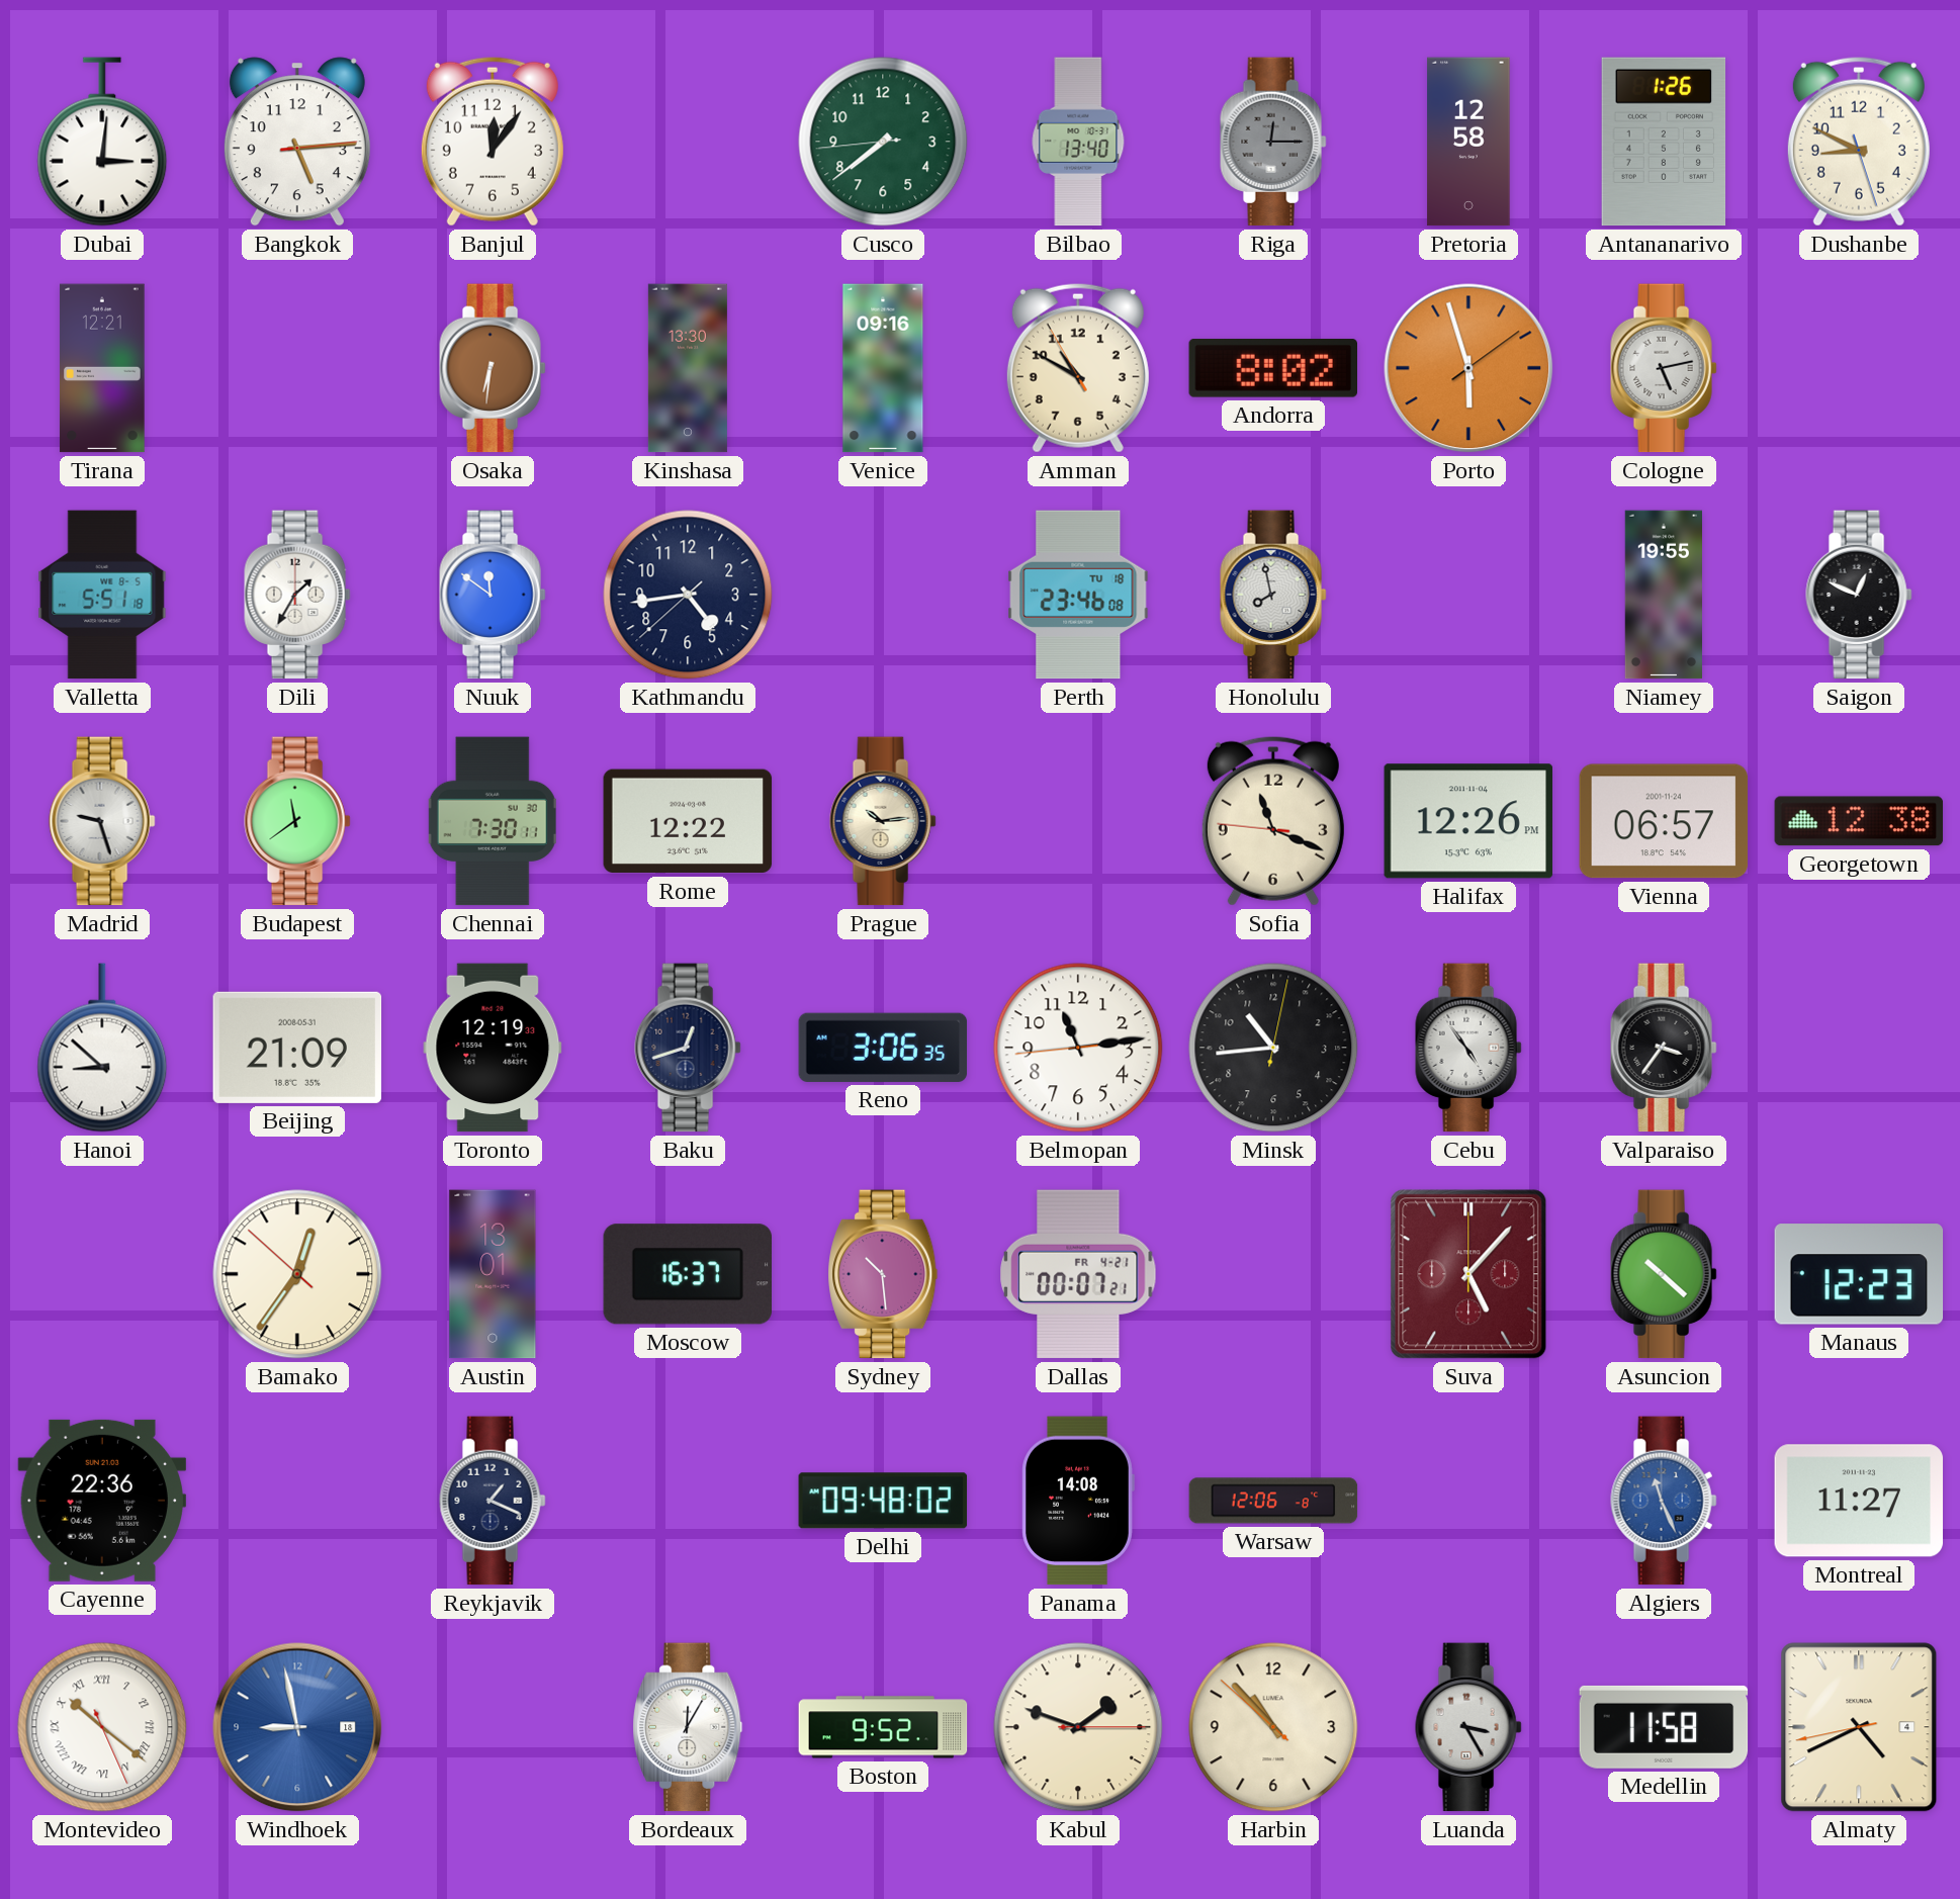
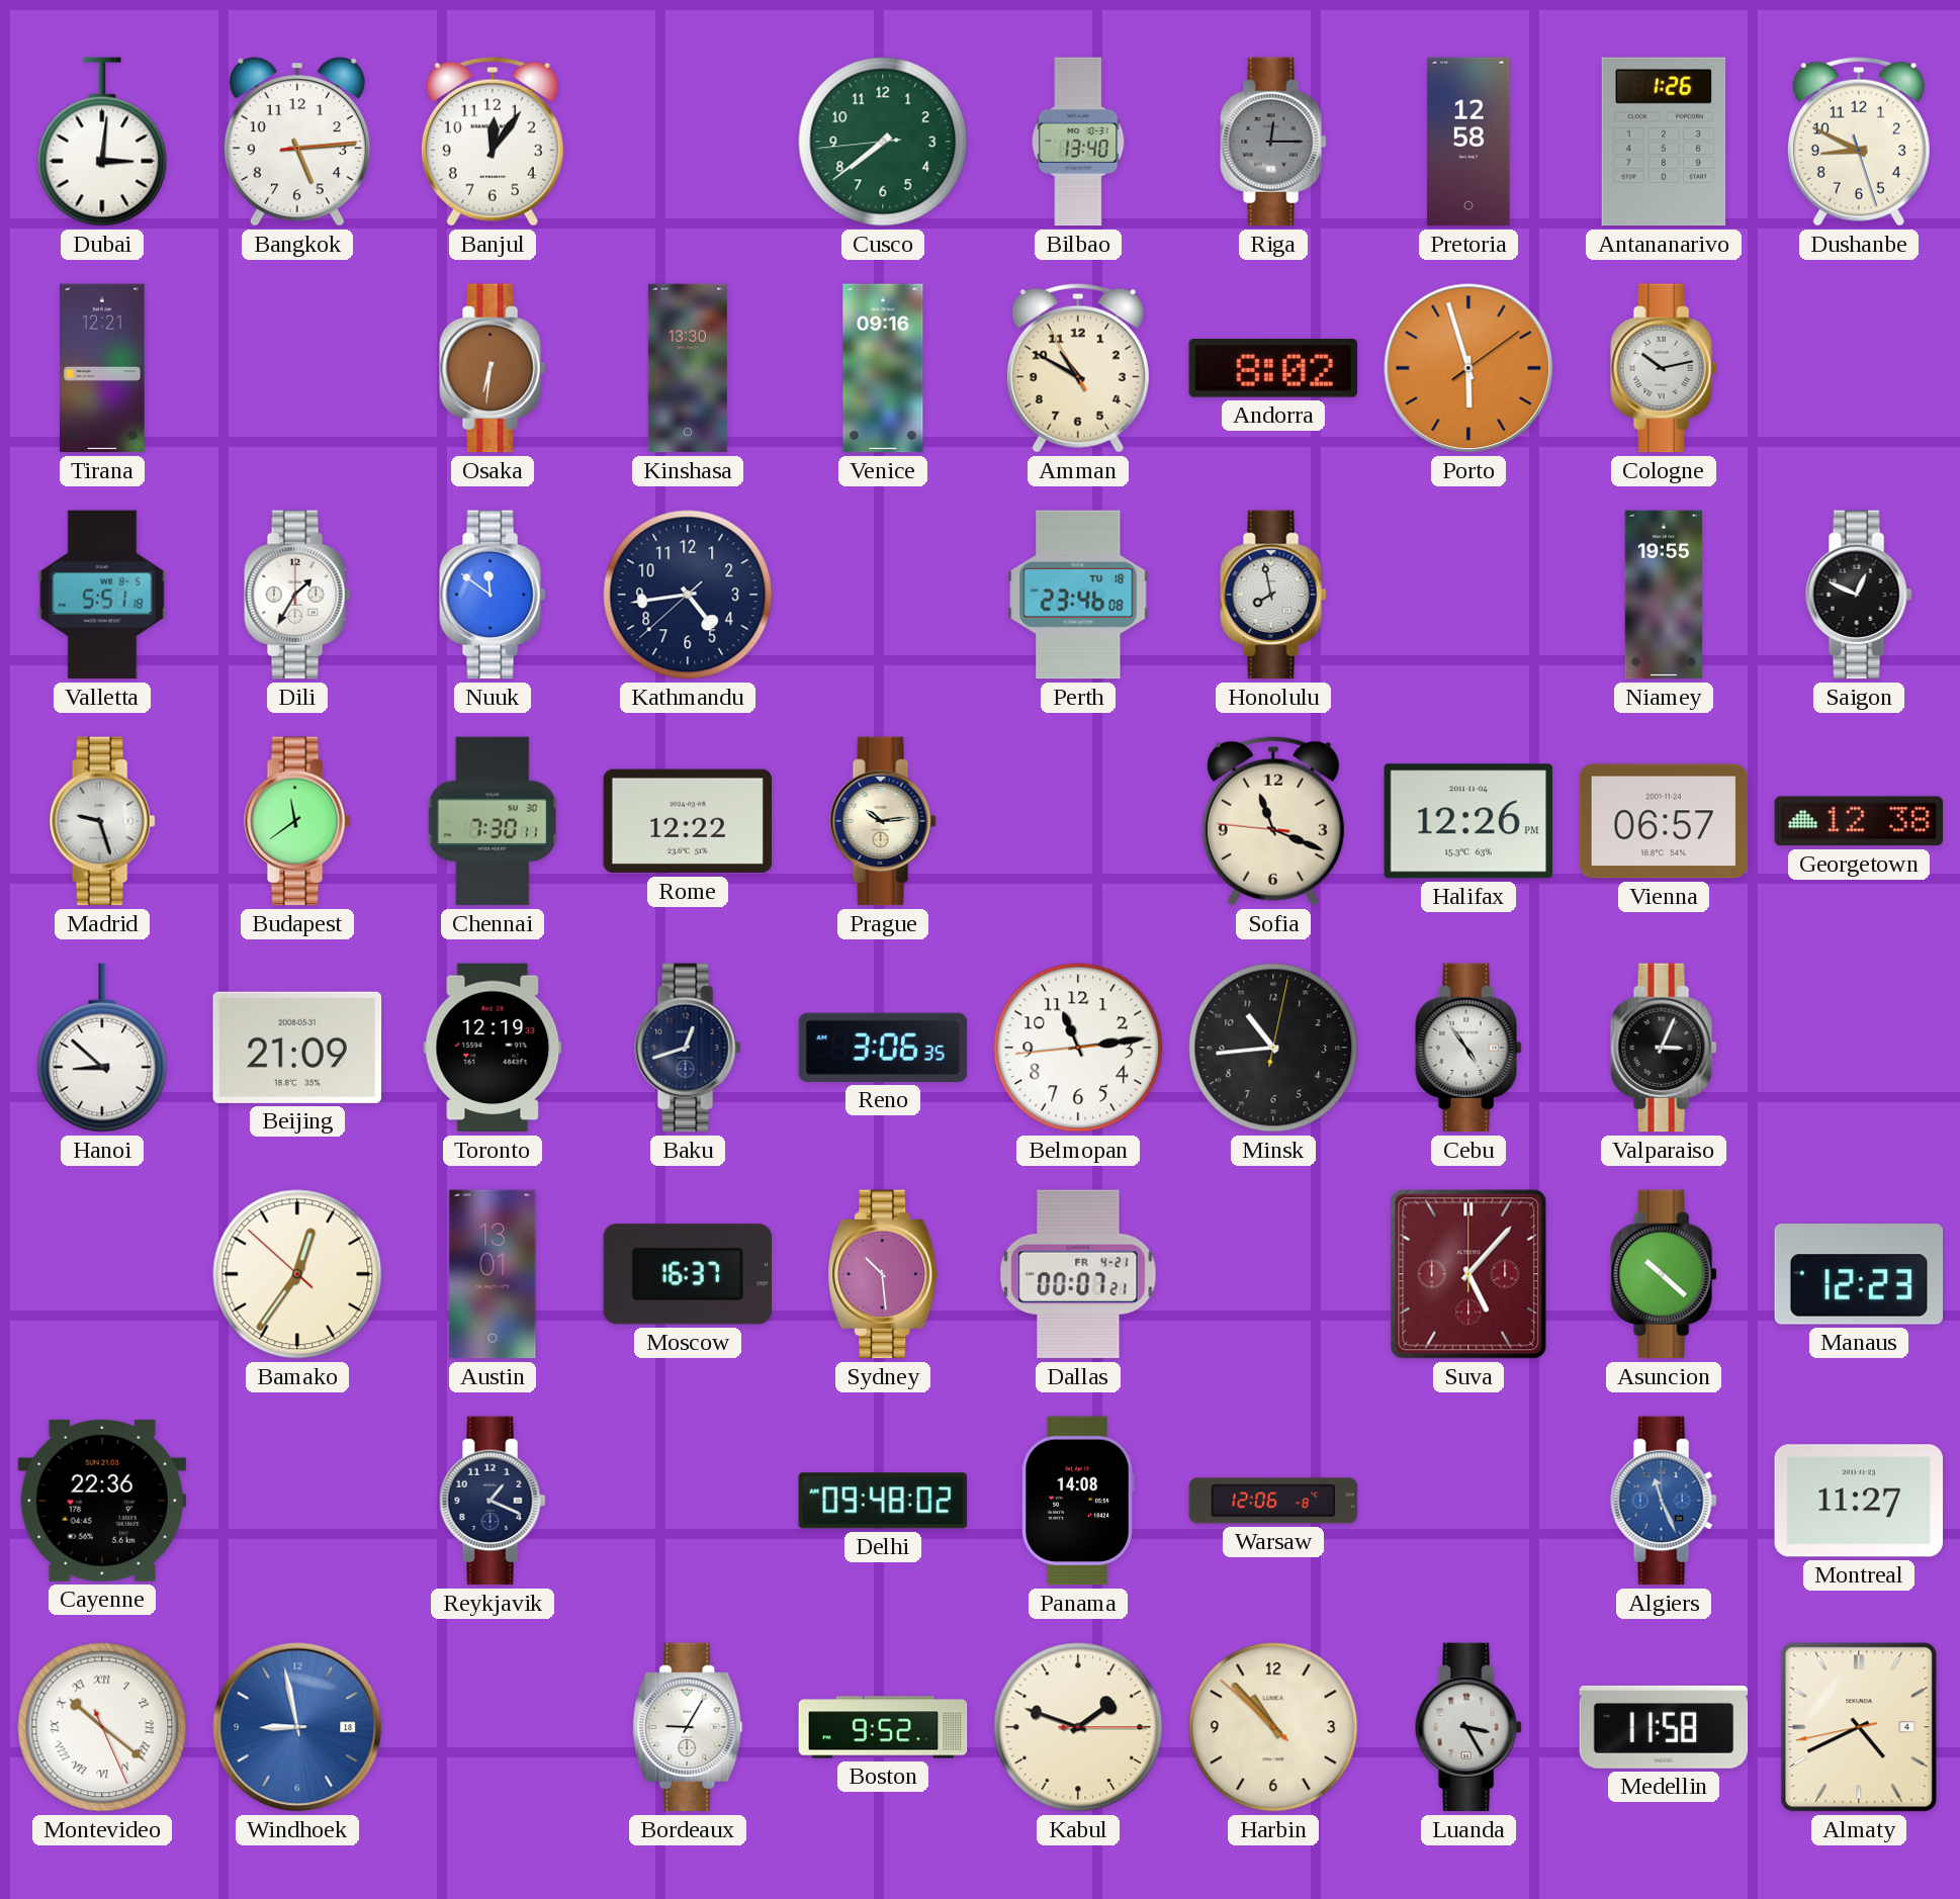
Cologne: 5:13 -> 10:13
Valparaiso: 3:36 -> 3:04
Bordeaux: 12:05 -> 9:05
